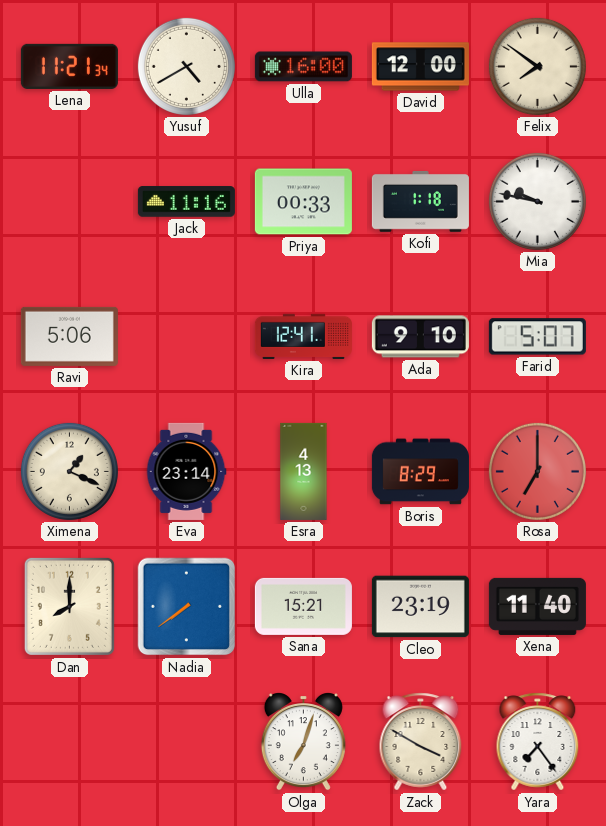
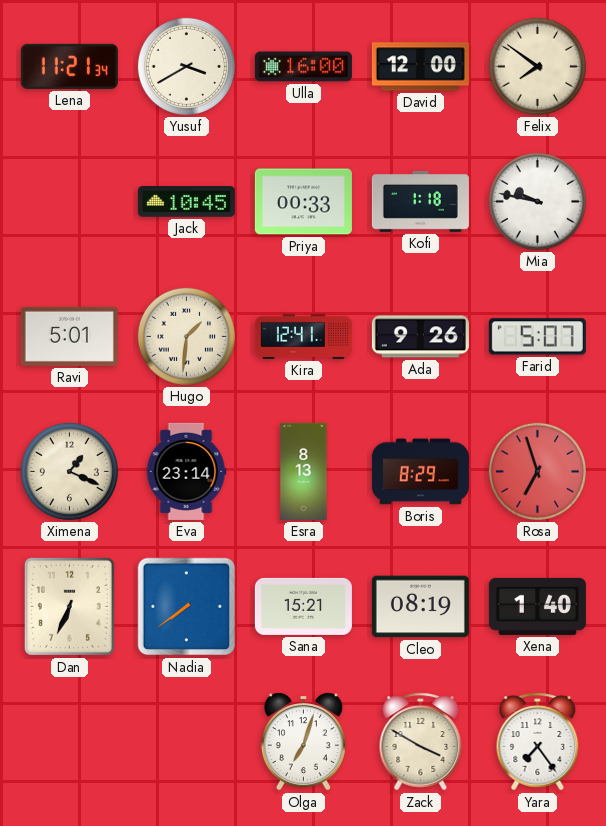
Yusuf: 4:40 -> 3:40
Jack: 11:16 -> 10:45
Ravi: 5:06 -> 5:01
Hugo: none -> 1:31
Ada: 9:10 -> 9:26
Esra: 4:13 -> 8:13
Rosa: 7:00 -> 6:57
Dan: 8:00 -> 6:34
Cleo: 23:19 -> 08:19
Xena: 11:40 -> 1:40
